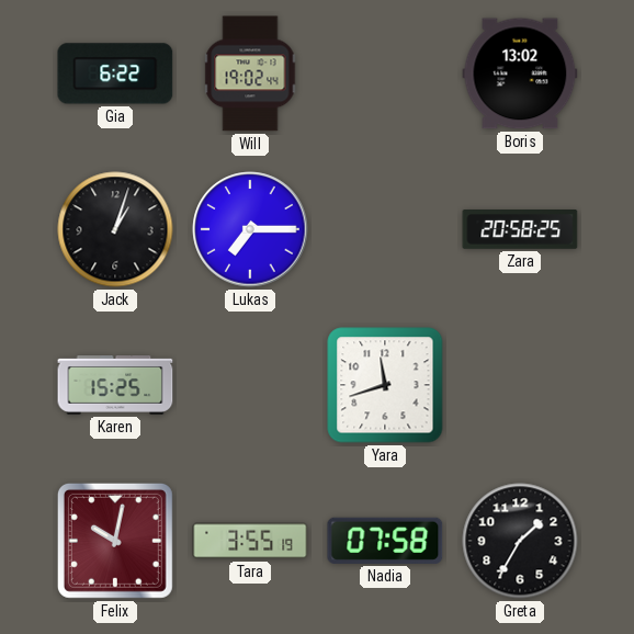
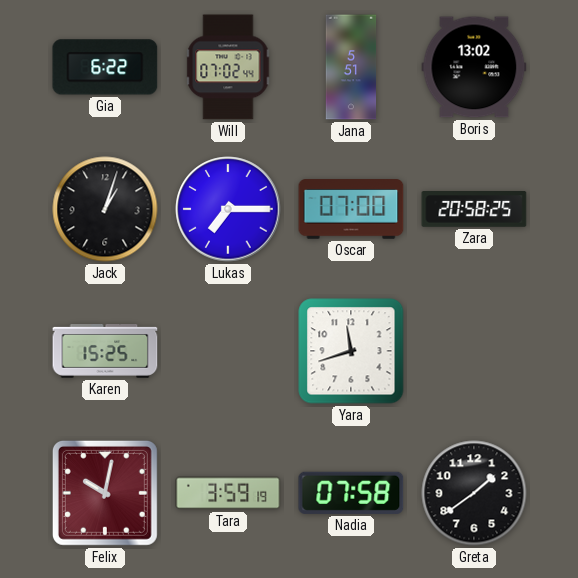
Will: 19:02 -> 07:02
Jana: none -> 5:51
Oscar: none -> 07:00
Tara: 3:55 -> 3:59
Greta: 1:35 -> 1:39
